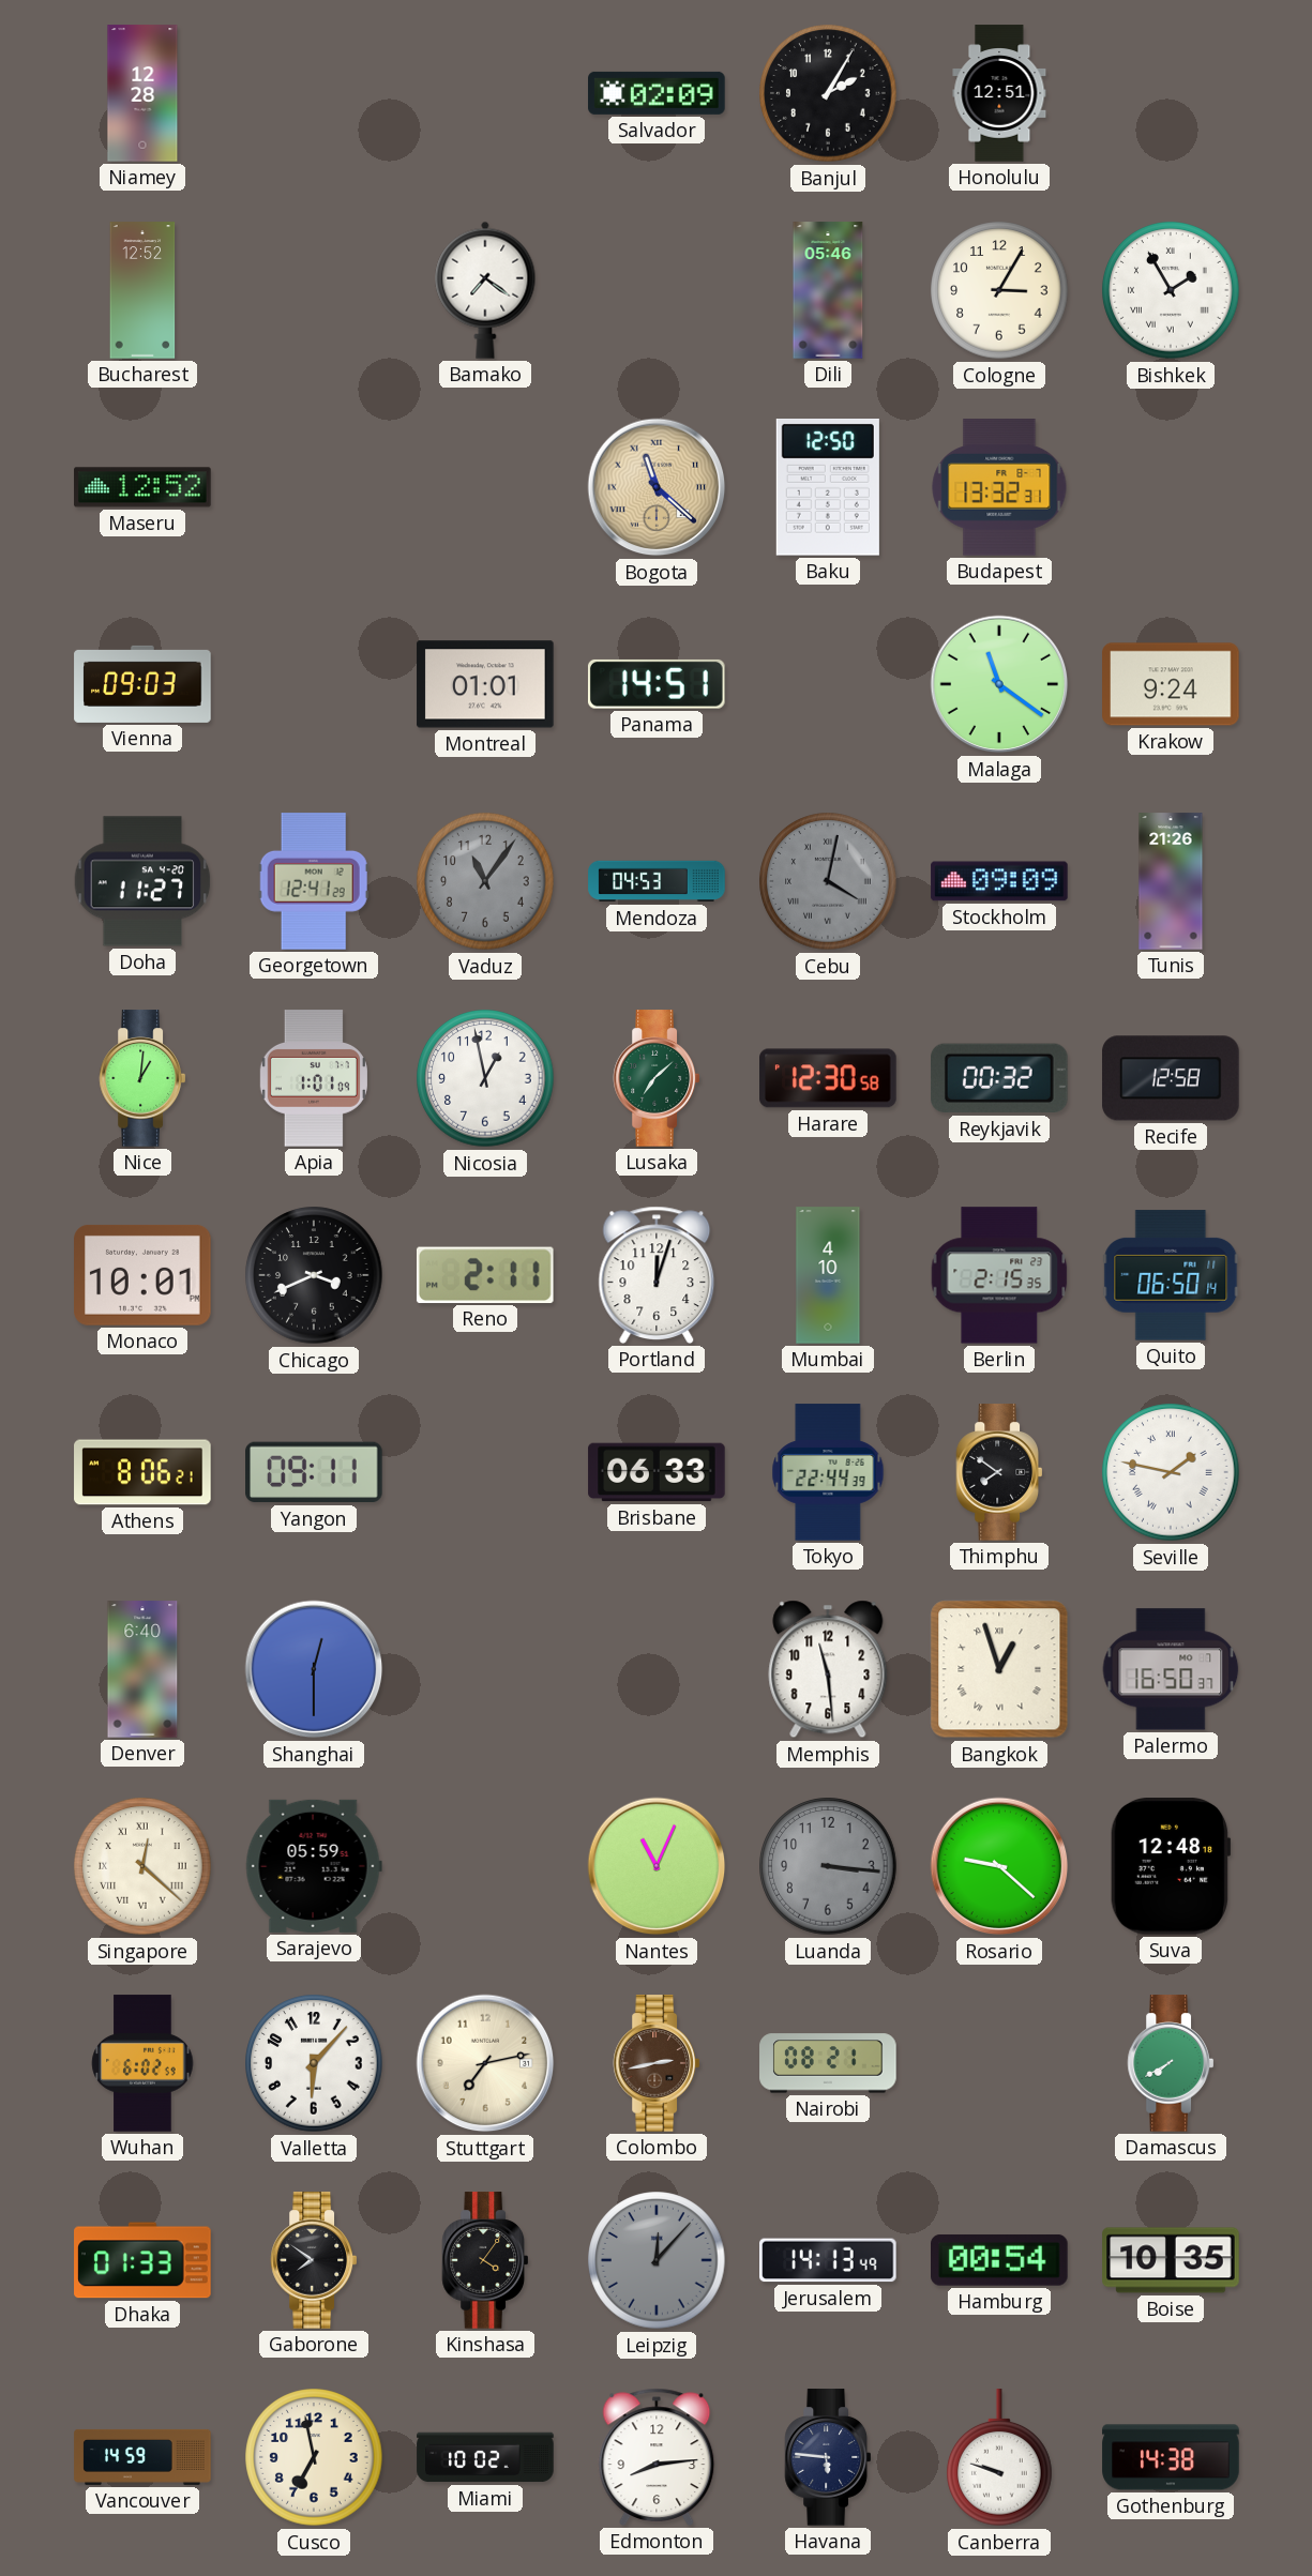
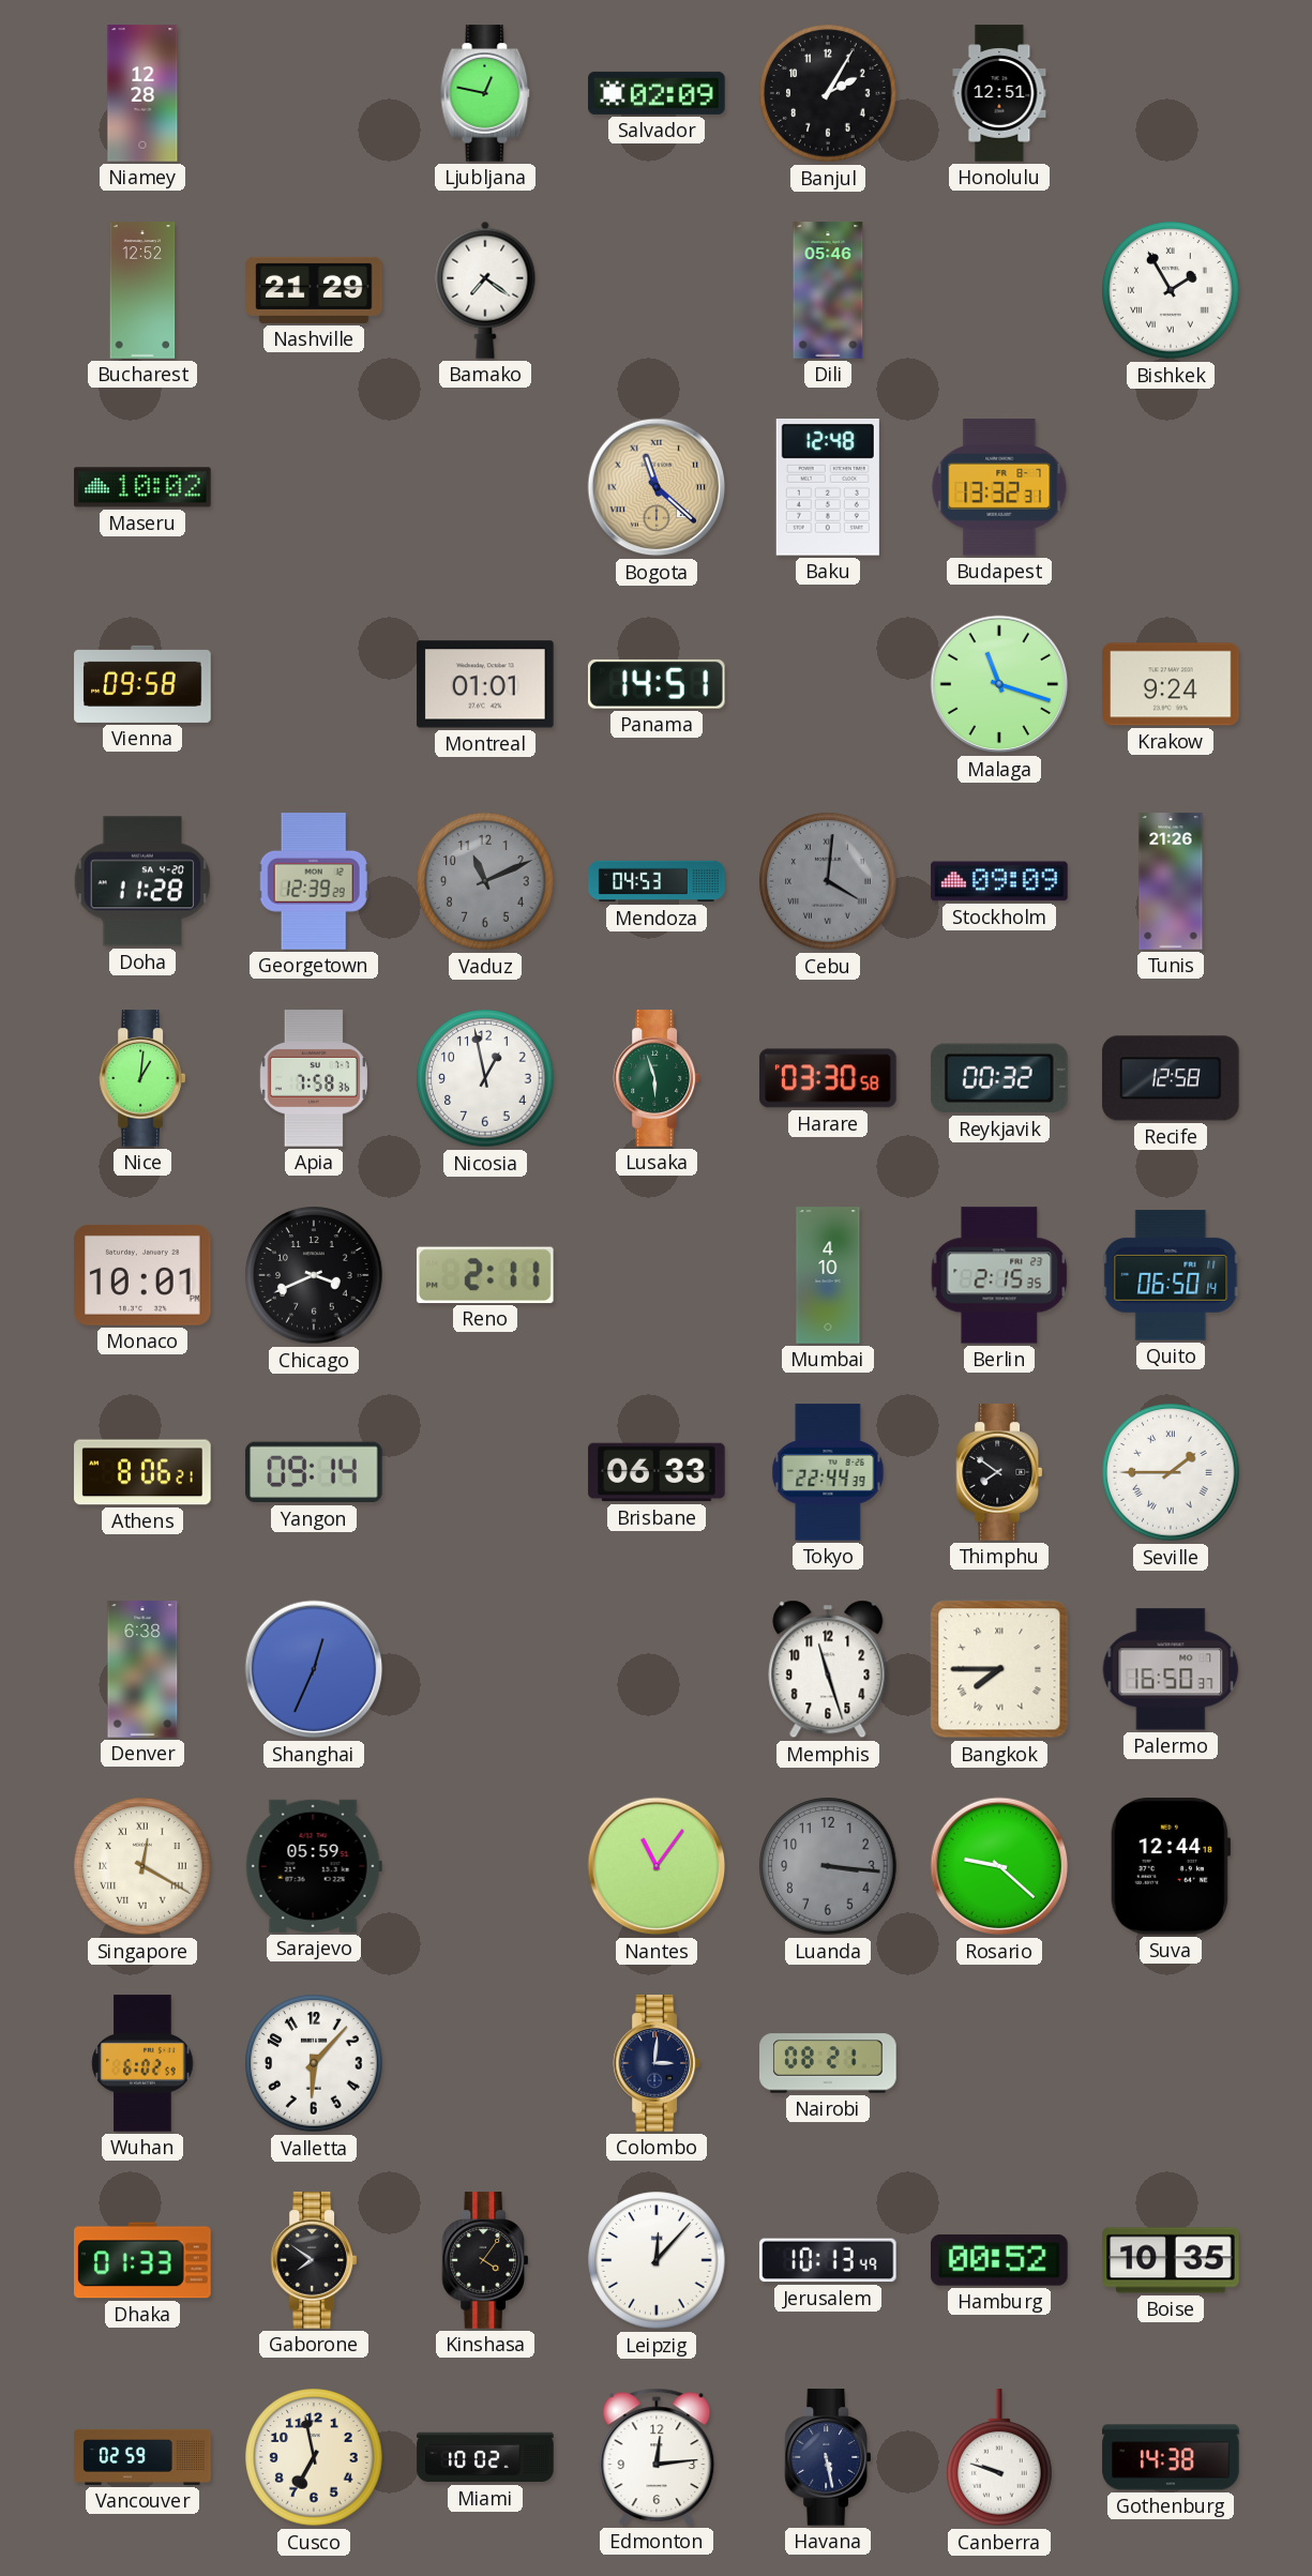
Ljubljana: none -> 12:47
Nashville: none -> 21:29
Cologne: 3:05 -> none
Maseru: 12:52 -> 10:02
Baku: 12:50 -> 12:48
Vienna: 09:03 -> 09:58
Malaga: 11:21 -> 11:18
Doha: 11:27 -> 11:28
Georgetown: 12:41 -> 12:39
Vaduz: 11:06 -> 11:11
Cebu: 4:02 -> 4:01
Apia: 1:01 -> 7:58
Lusaka: 7:08 -> 5:57
Harare: 12:30 -> 03:30
Portland: 12:03 -> none
Yangon: 09:11 -> 09:14
Seville: 1:47 -> 1:45
Denver: 6:40 -> 6:38
Shanghai: 12:30 -> 12:34
Memphis: 11:29 -> 11:27
Bangkok: 12:57 -> 7:45
Singapore: 12:22 -> 12:20
Nantes: 11:04 -> 11:06
Suva: 12:48 -> 12:44
Stuttgart: 7:13 -> none
Colombo: 2:43 -> 3:01
Colombo dial: brown -> navy
Damascus: 7:40 -> none
Leipzig dial: grey -> white
Jerusalem: 14:13 -> 10:13
Hamburg: 00:54 -> 00:52
Vancouver: 14:59 -> 02:59
Edmonton: 8:14 -> 12:14
Havana: 5:46 -> 5:28
